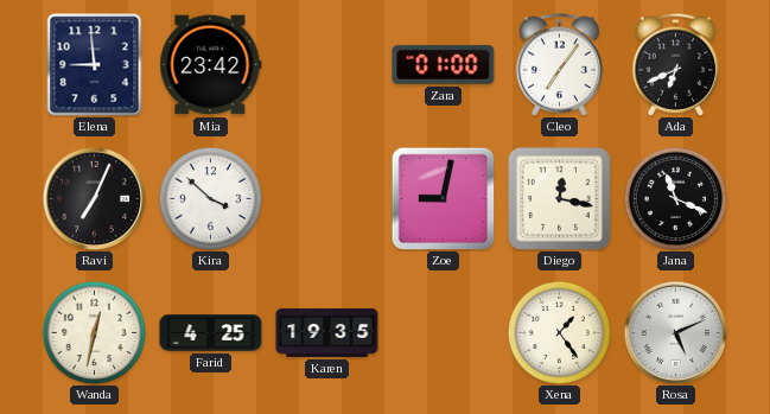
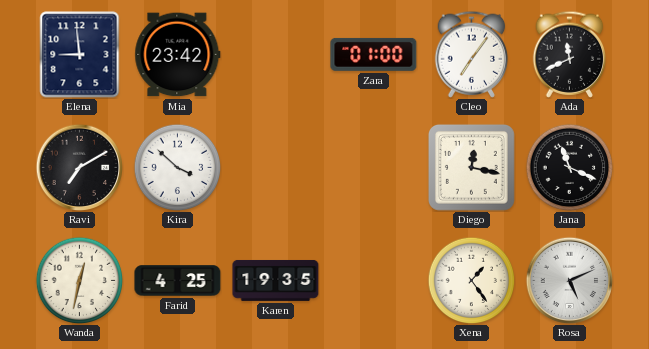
Ada: 6:41 -> 11:41
Ravi: 7:04 -> 7:10
Zoe: 9:02 -> none
